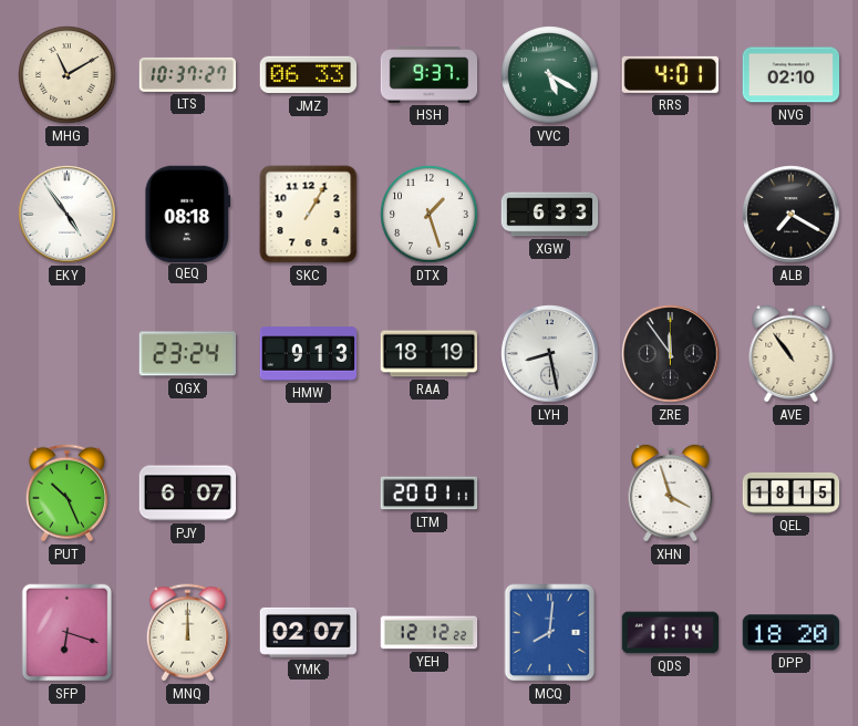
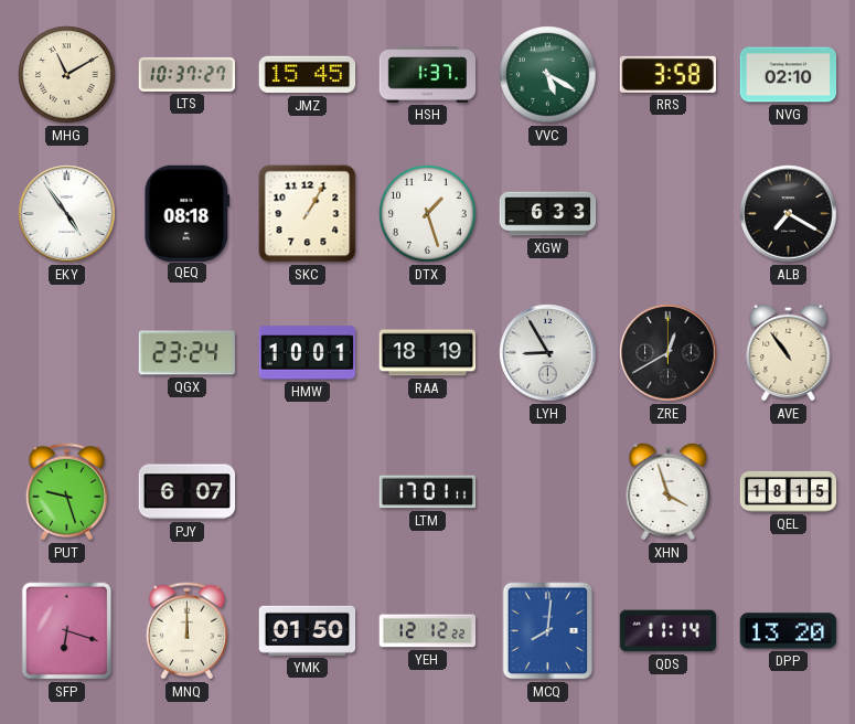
JMZ: 06:33 -> 15:45
HSH: 9:37 -> 1:37
RRS: 4:01 -> 3:58
HMW: 9:13 -> 10:01
LYH: 8:28 -> 8:55
ZRE: 11:54 -> 12:40
PUT: 10:26 -> 9:27
LTM: 20:01 -> 17:01
YMK: 02:07 -> 01:50
DPP: 18:20 -> 13:20
